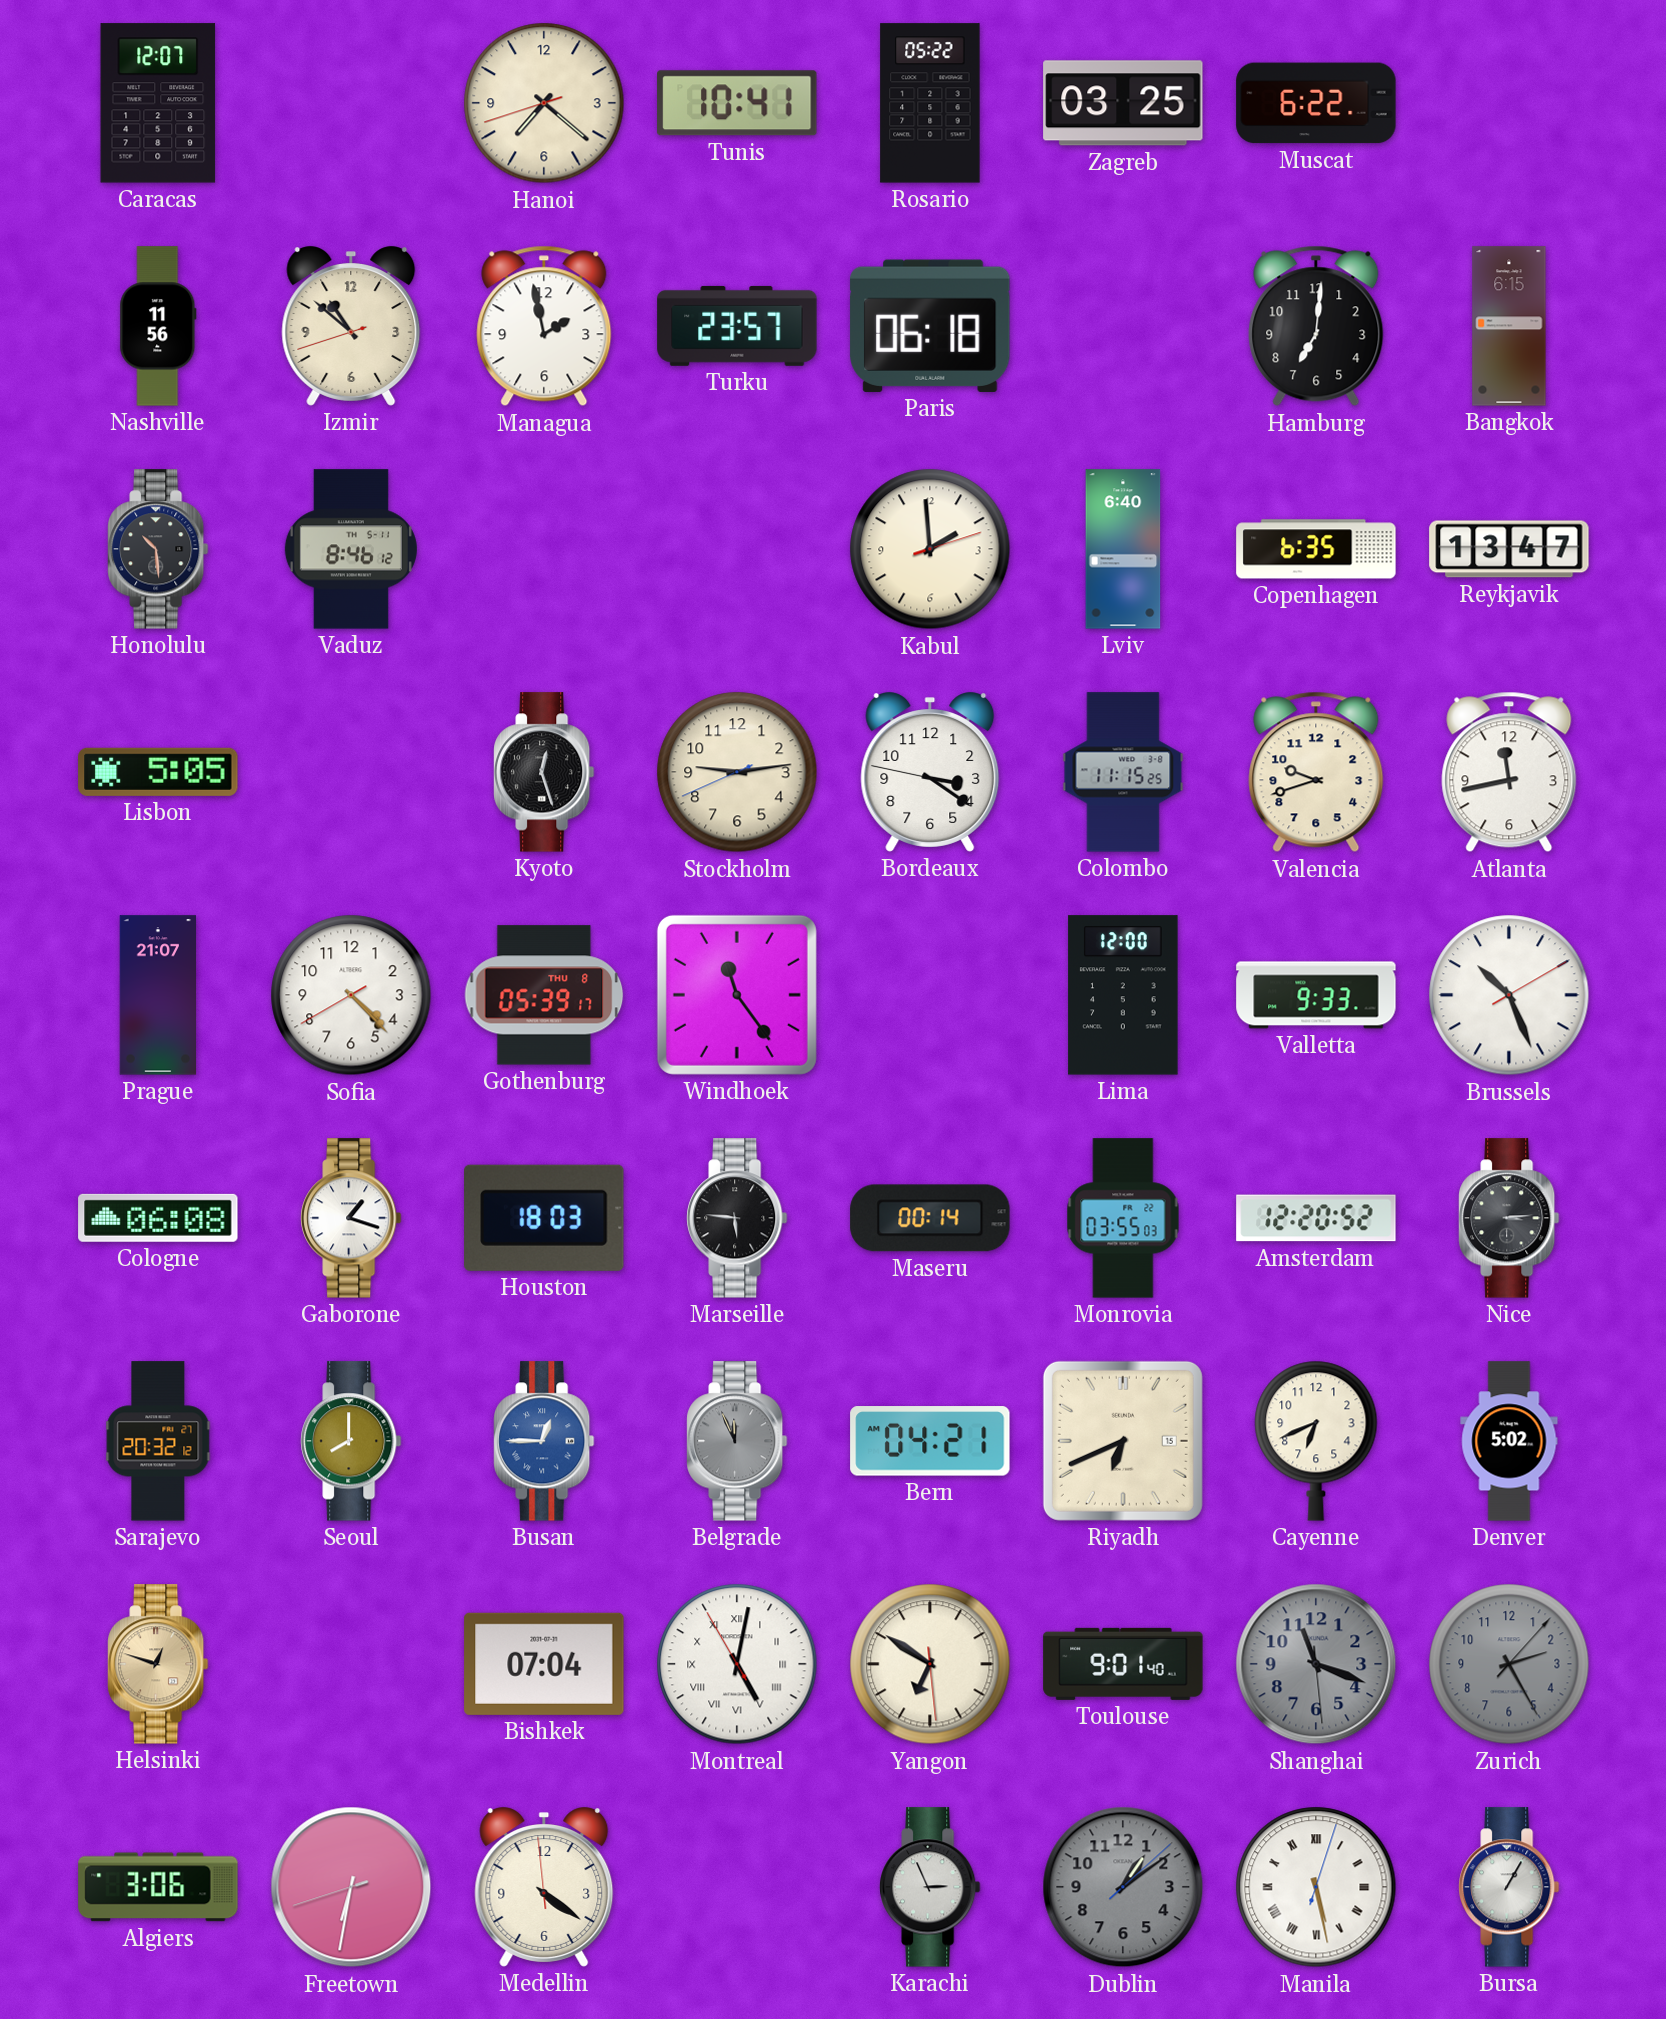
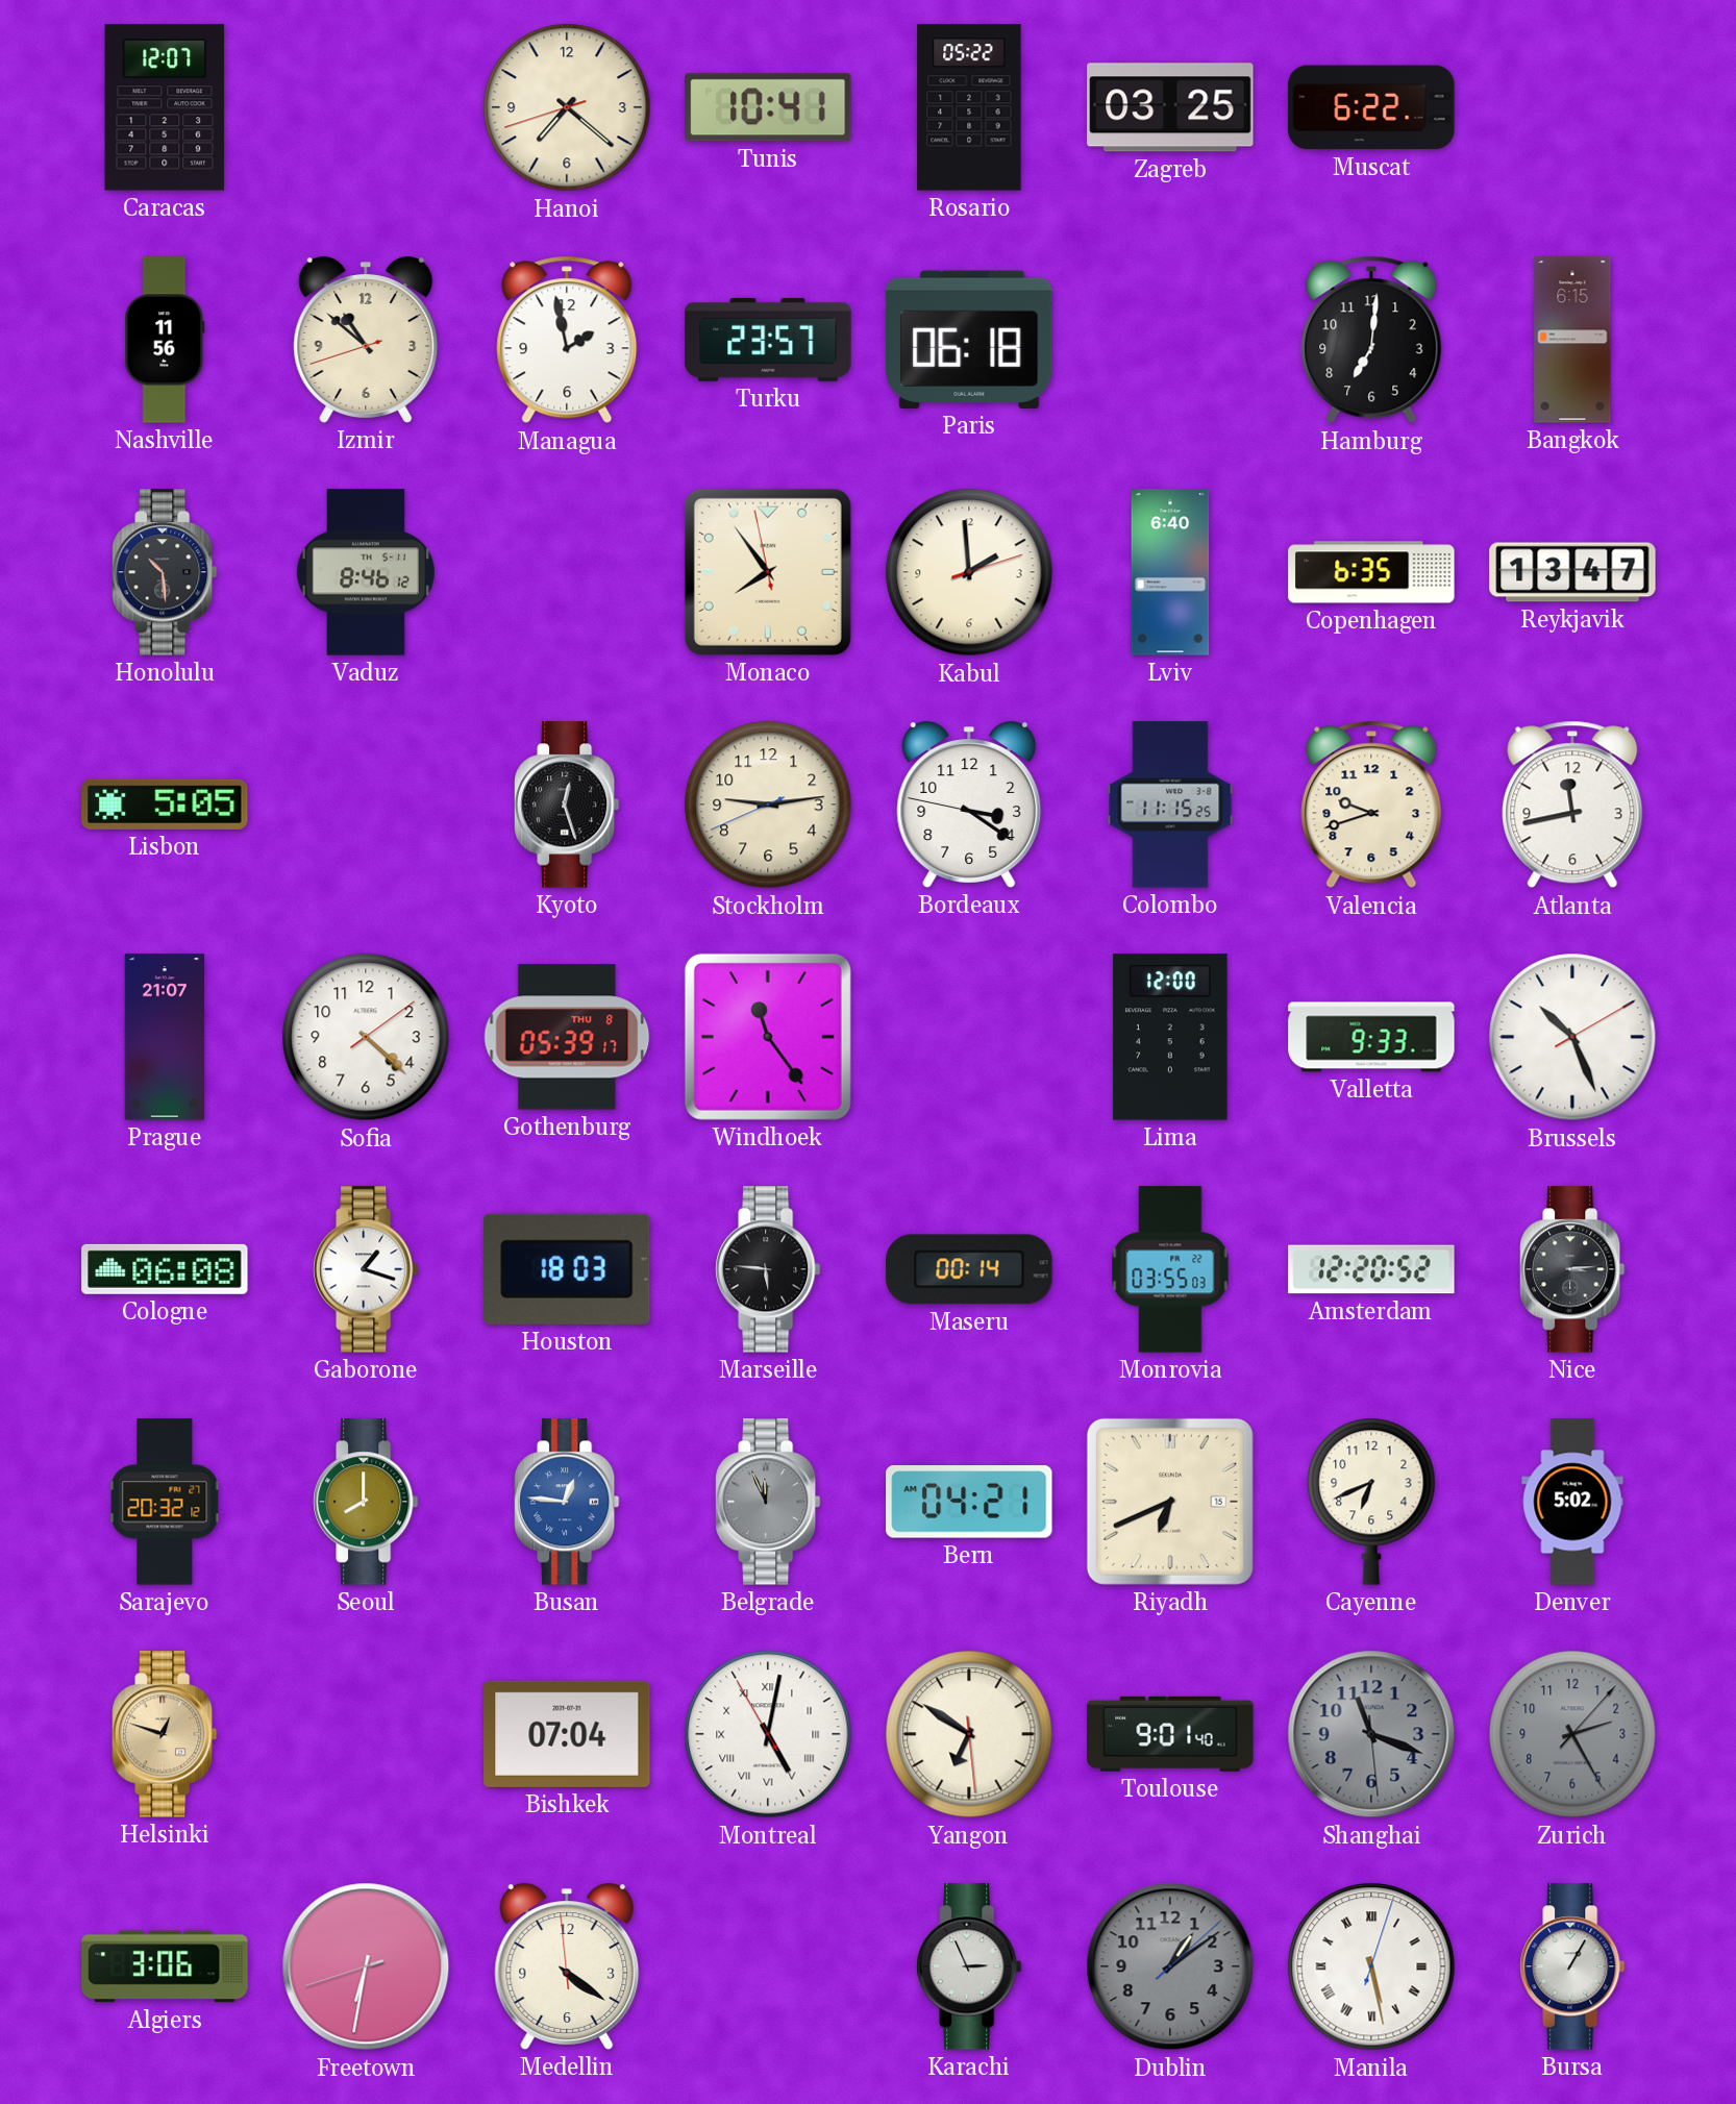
Monaco: none -> 7:53
Sofia: 4:22:40 -> 4:22:09
Busan: 12:45 -> 12:46
